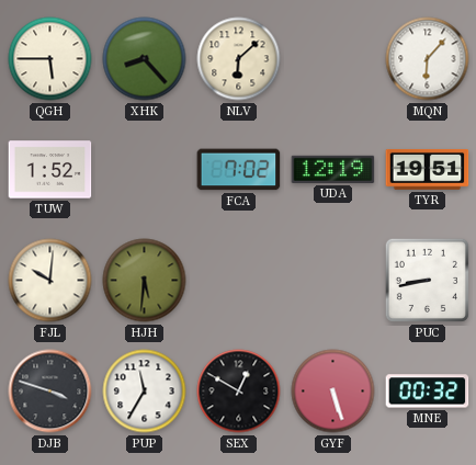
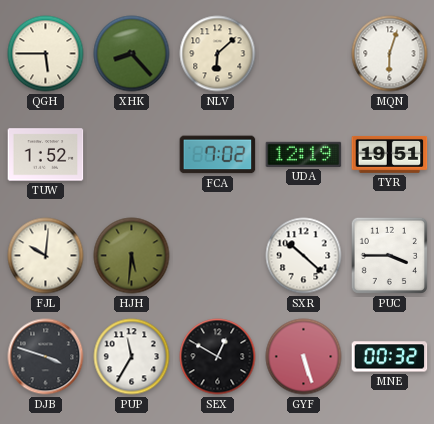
MQN: 6:07 -> 6:03
SXR: none -> 10:22
PUC: 8:43 -> 3:45
